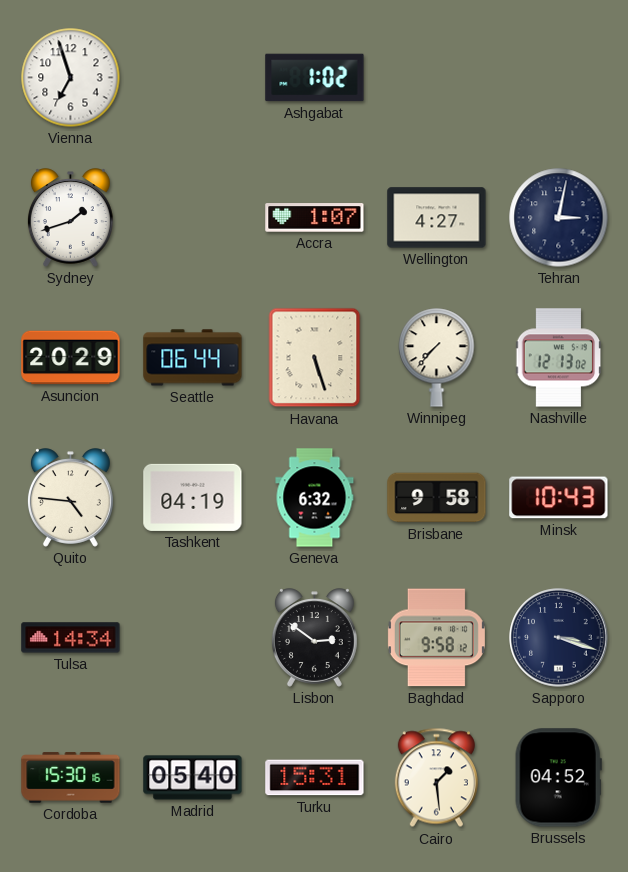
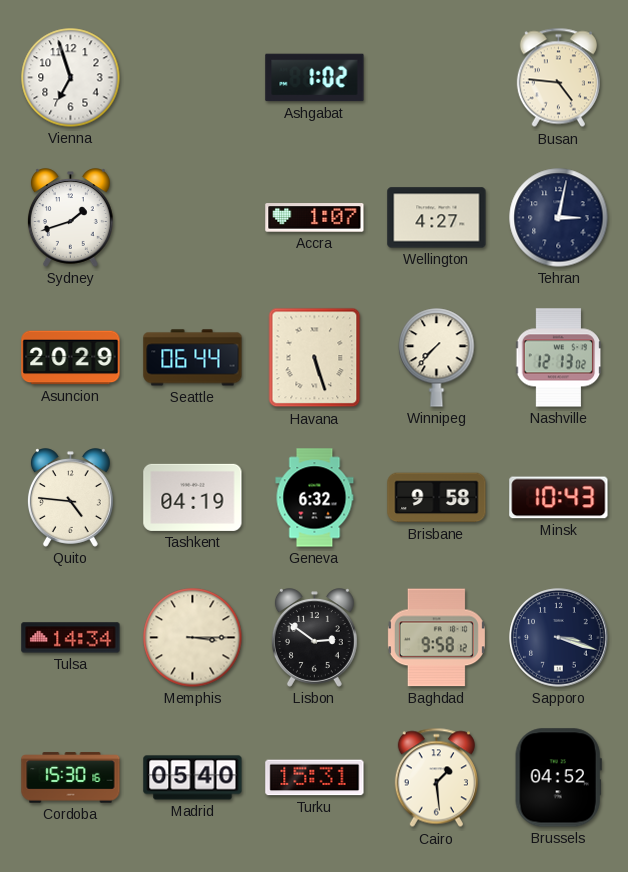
Busan: none -> 4:46
Memphis: none -> 3:15
